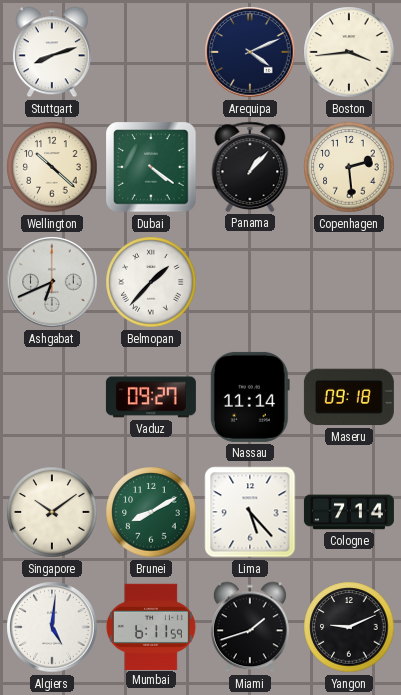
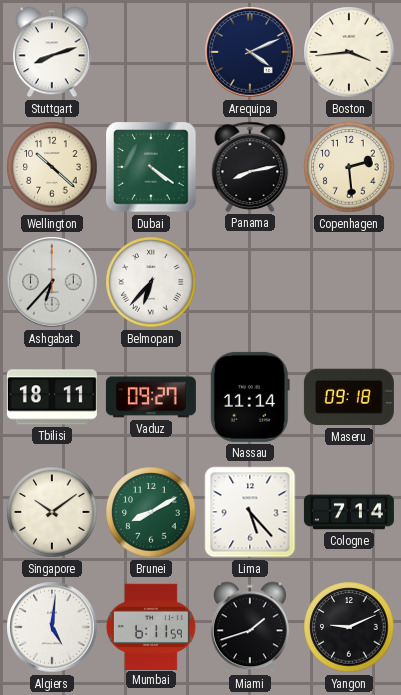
Panama: 1:07 -> 8:13
Ashgabat: 6:41 -> 6:37
Belmopan: 1:37 -> 6:37
Tbilisi: none -> 18:11
